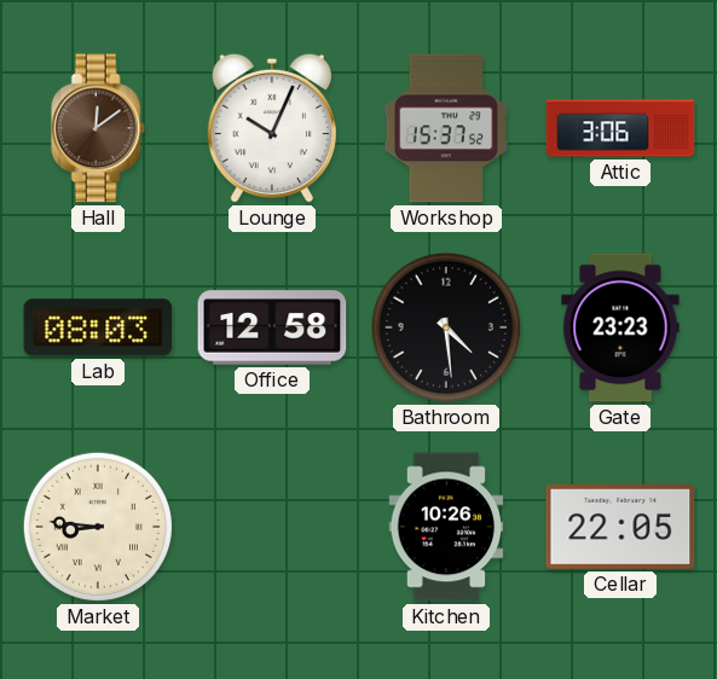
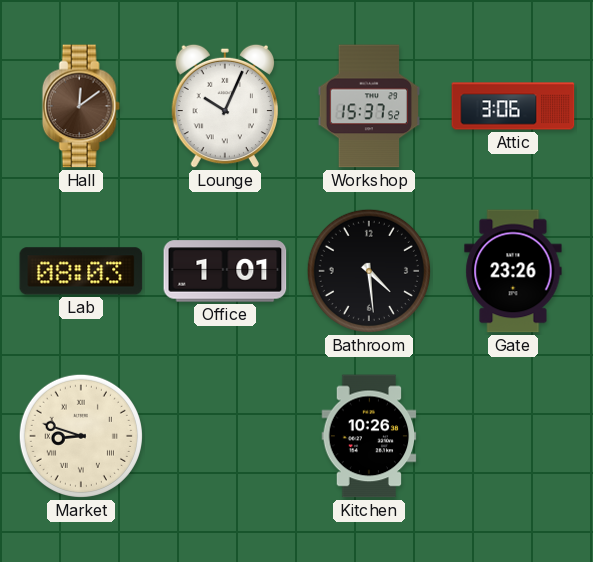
Office: 12:58 -> 1:01
Gate: 23:23 -> 23:26
Market: 8:46 -> 8:48
Cellar: 22:05 -> none
